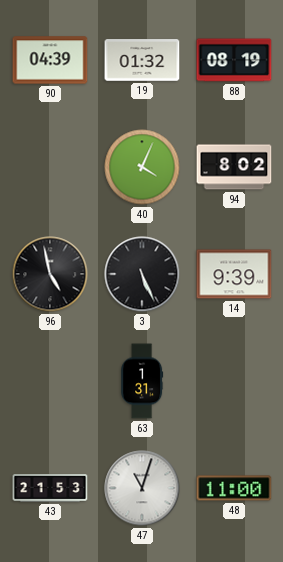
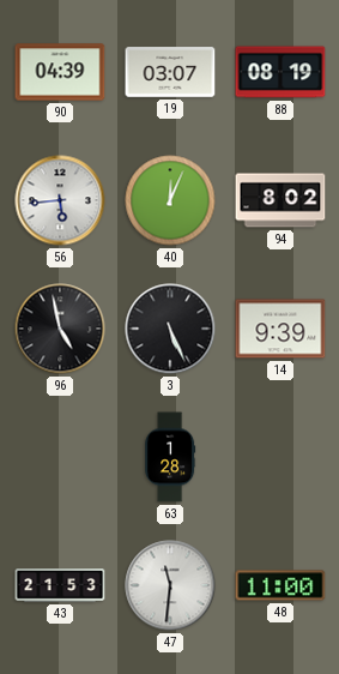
19: 01:32 -> 03:07
56: none -> 5:44
40: 4:04 -> 12:04
63: 1:31 -> 1:28
47: 11:03 -> 11:31
